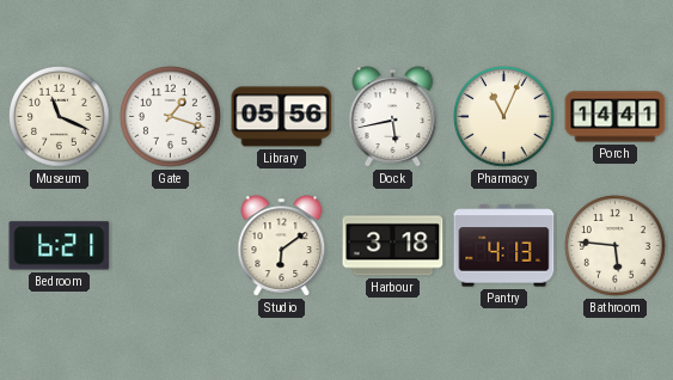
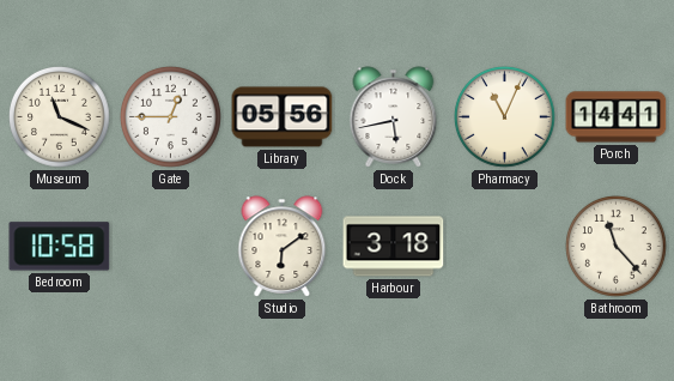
Gate: 1:18 -> 12:45
Bedroom: 6:21 -> 10:58
Pantry: 4:13 -> none
Bathroom: 5:46 -> 11:23
